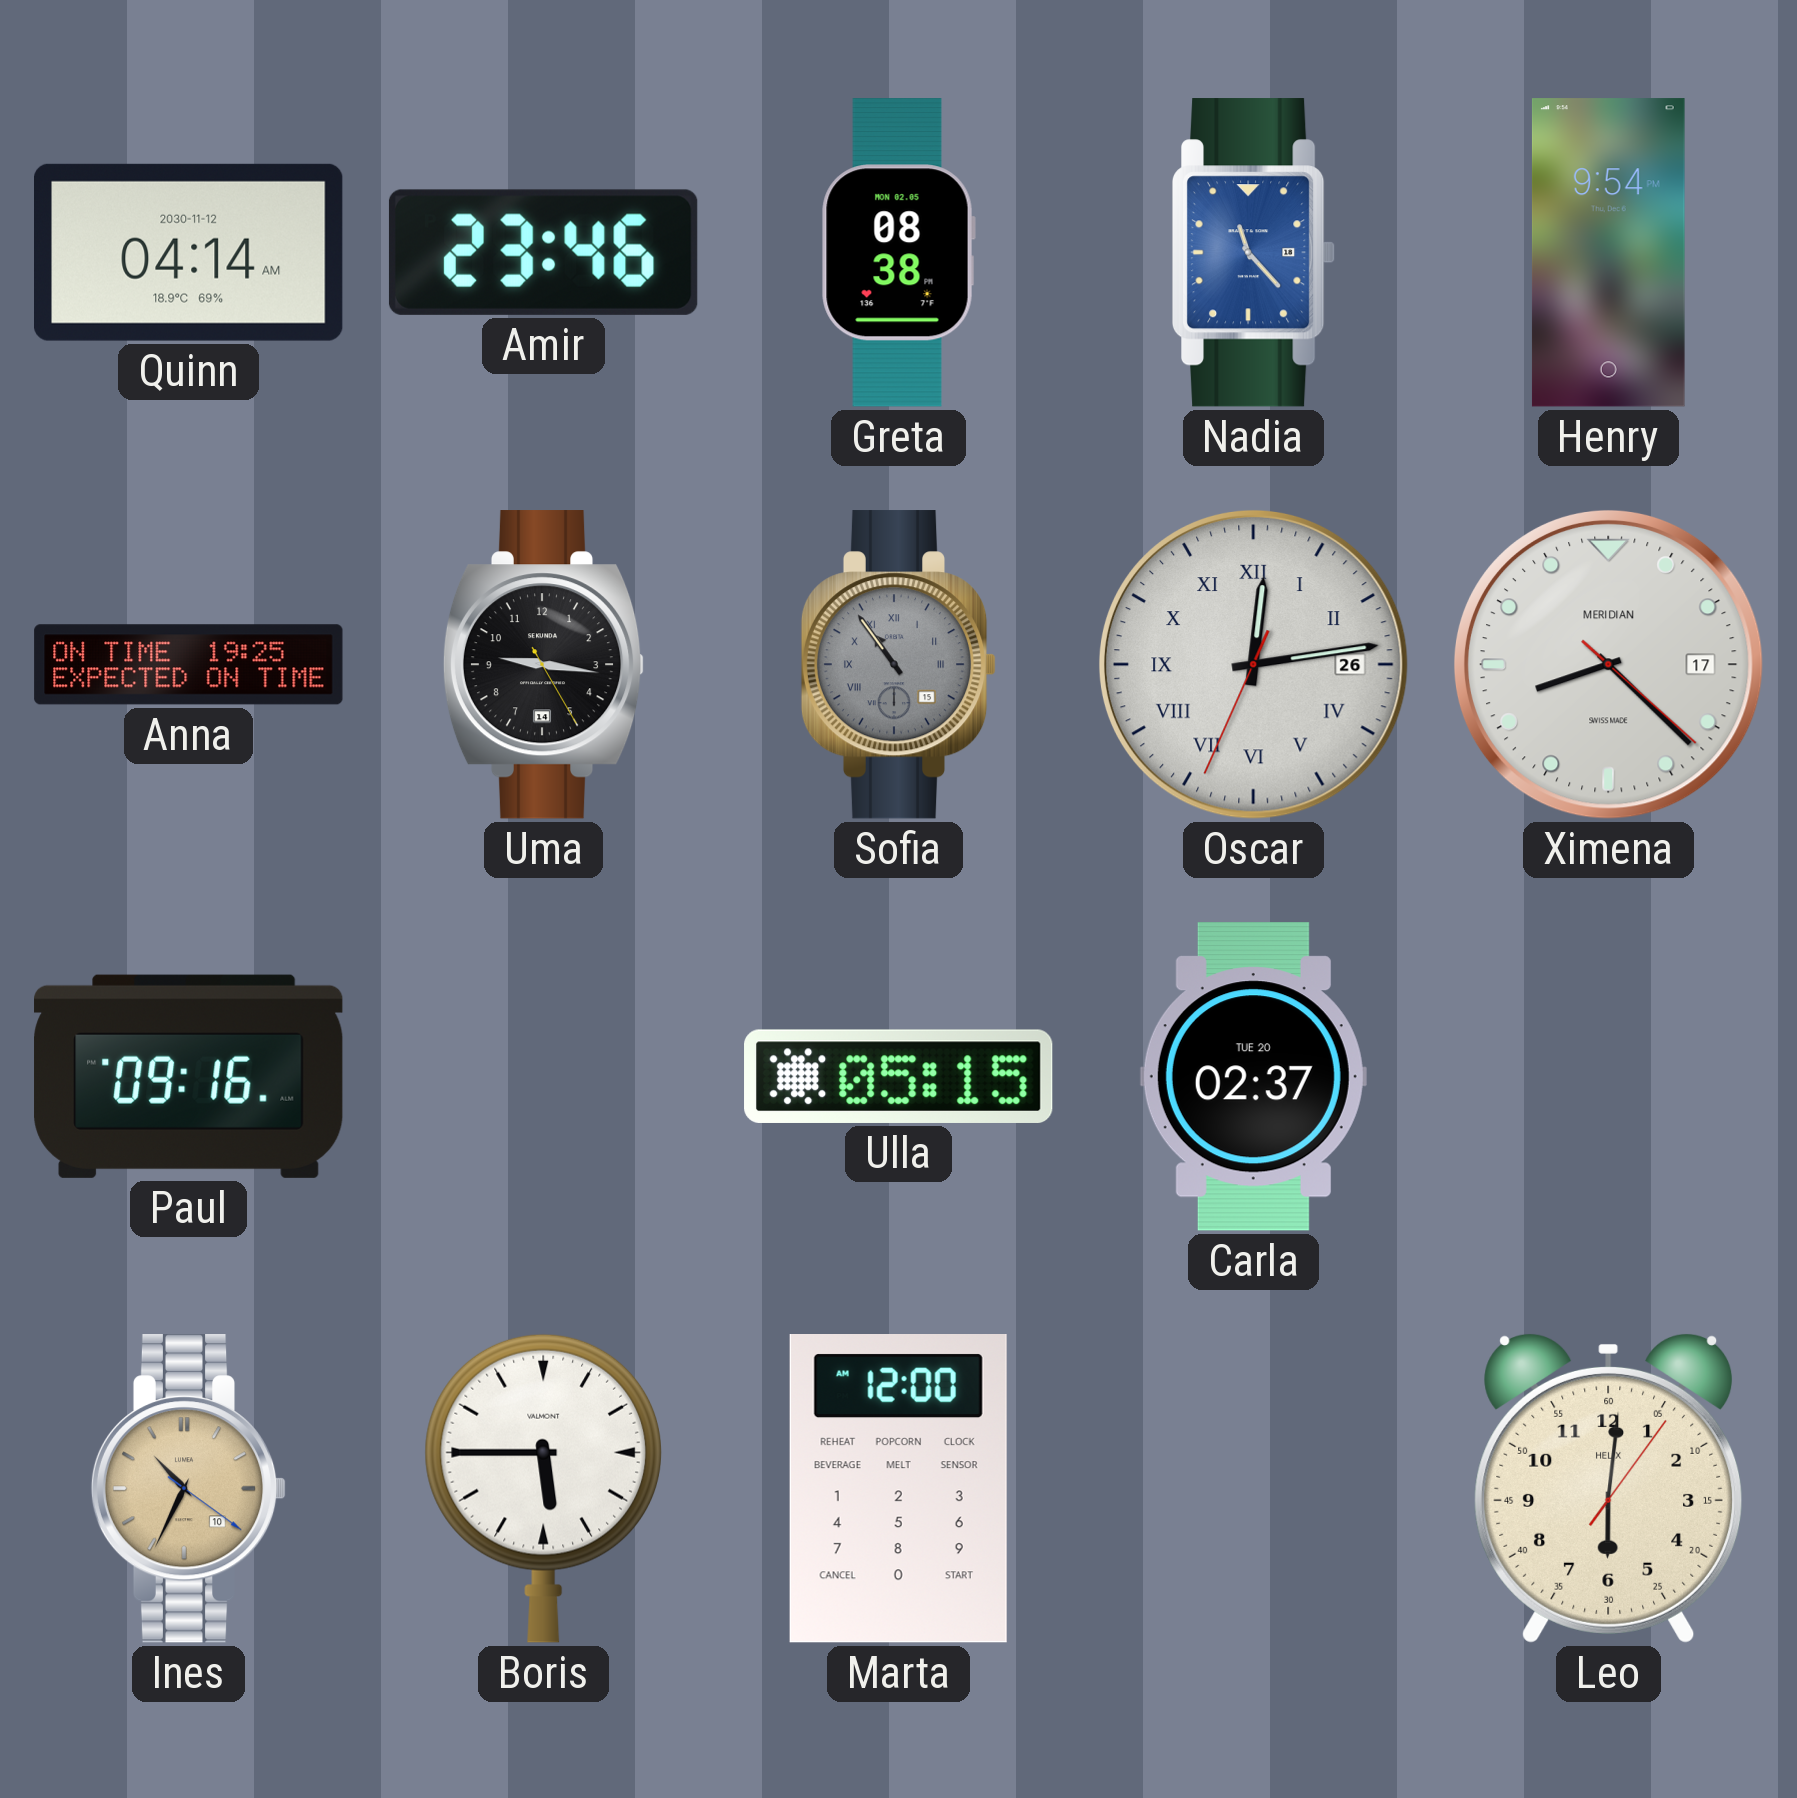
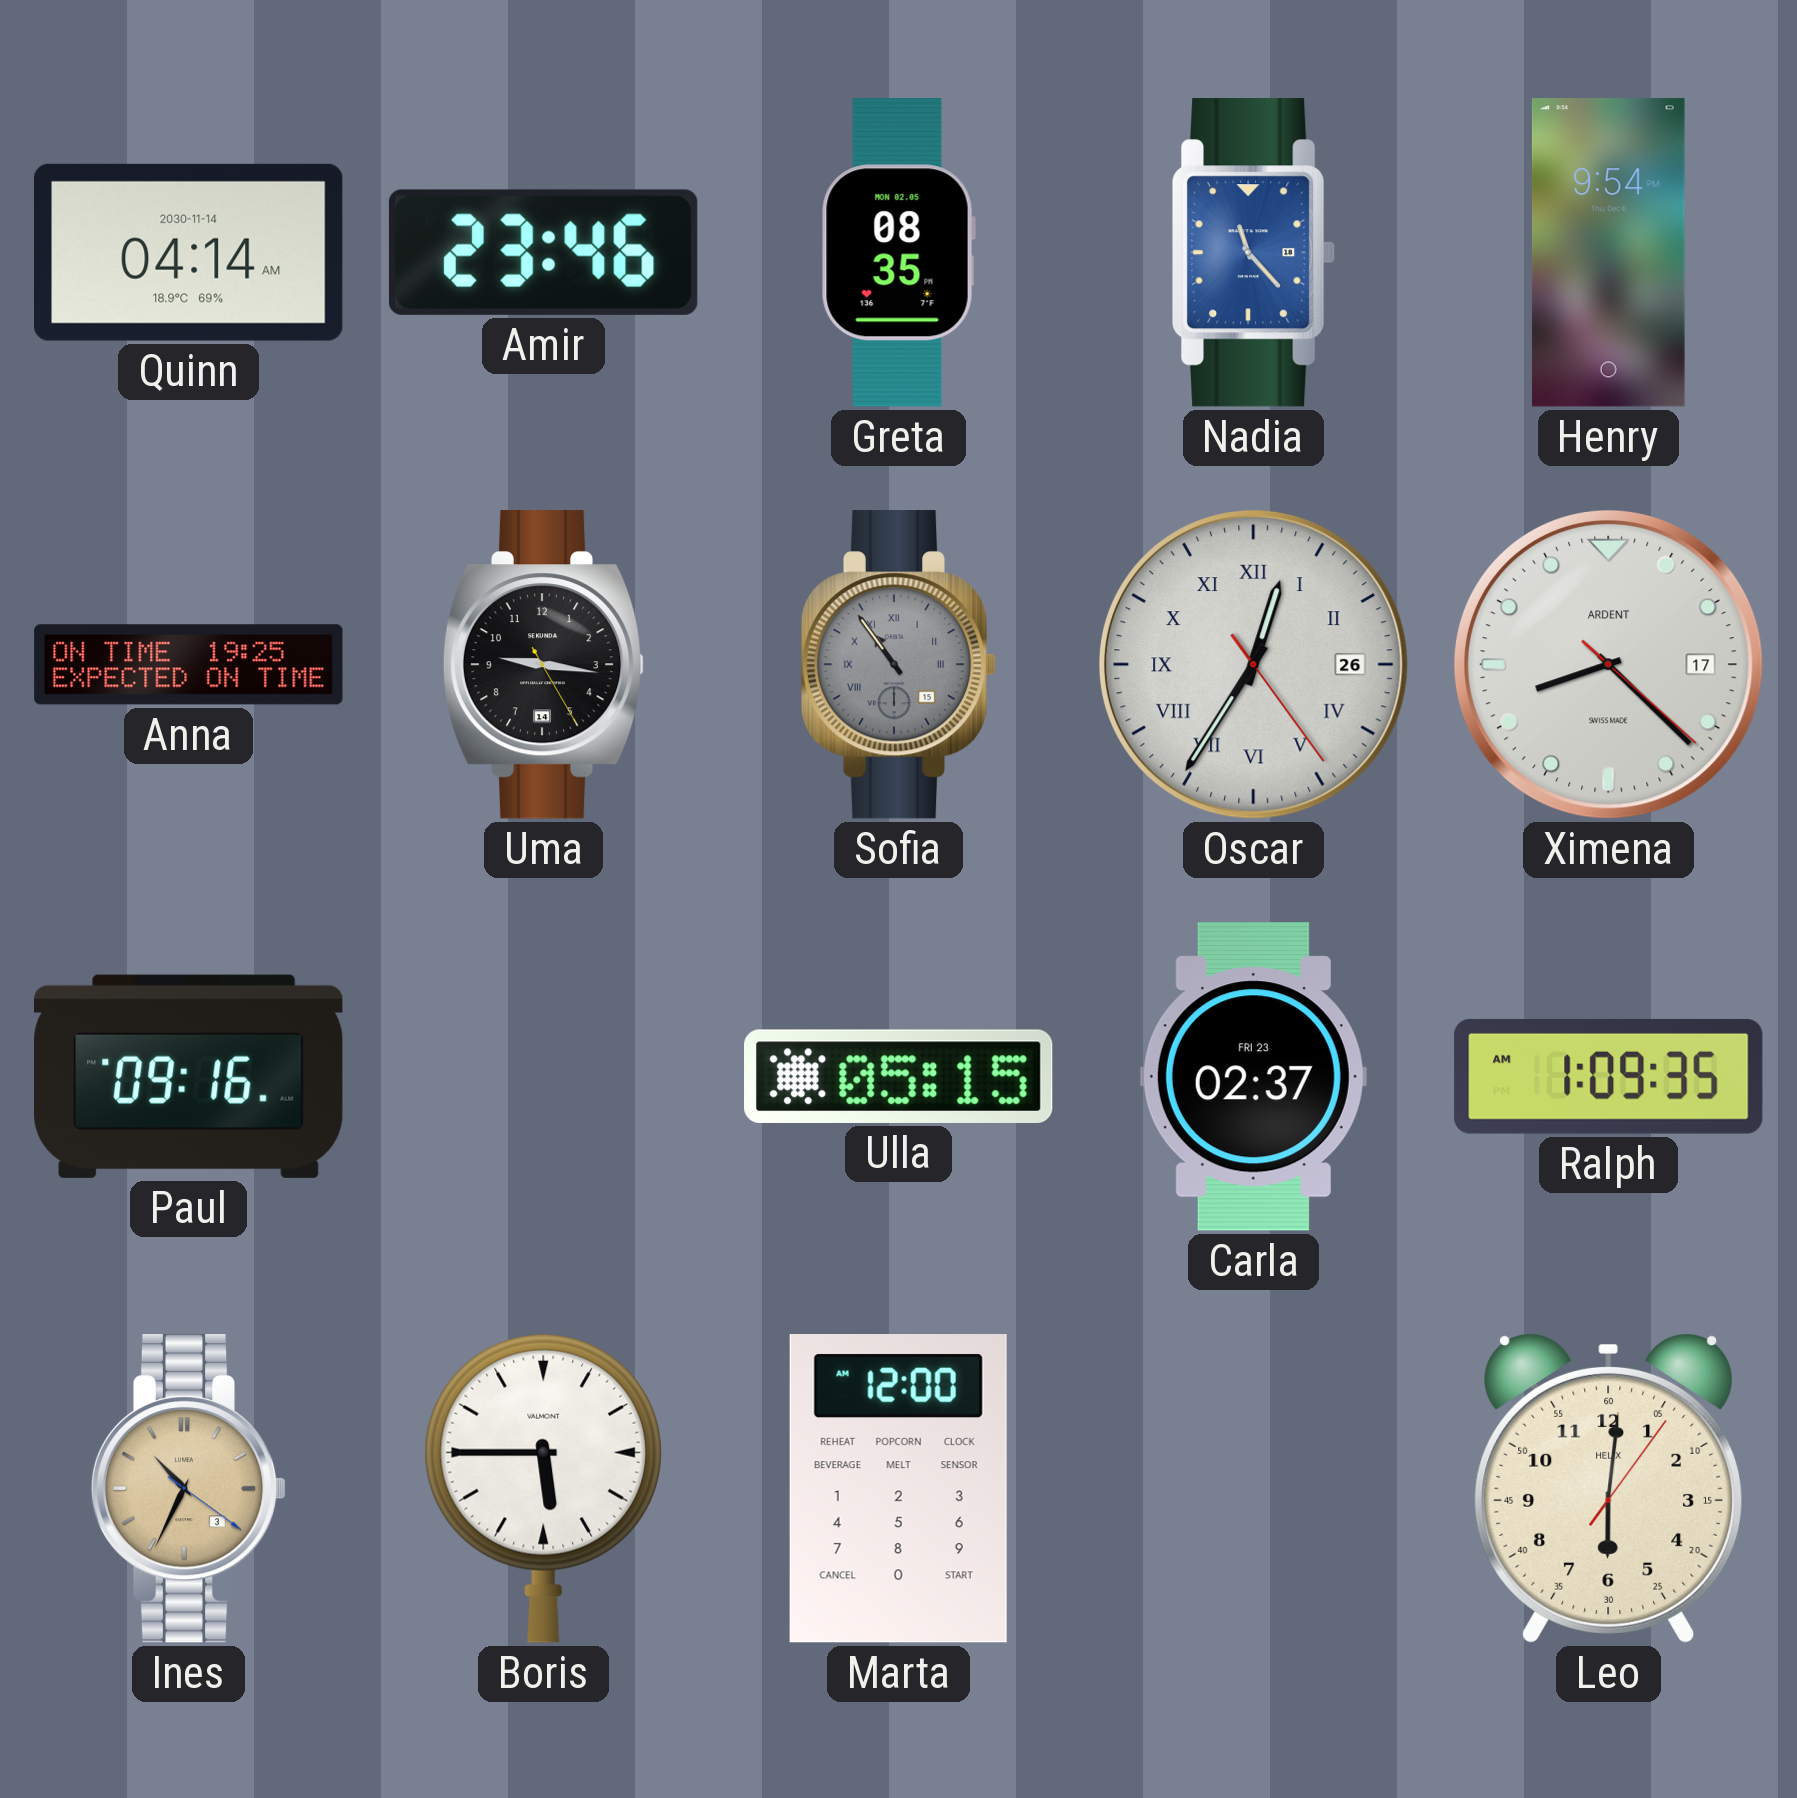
Quinn date: 2030-11-12 -> 2030-11-14
Greta: 08:38 -> 08:35
Oscar: 12:13 -> 12:35
Ximena brand: MERIDIAN -> ARDENT
Carla date: TUE 20 -> FRI 23
Ralph: none -> 1:09
Ines date: 10 -> 3
